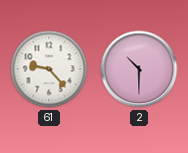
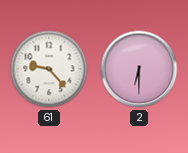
2: 10:30 -> 6:30
